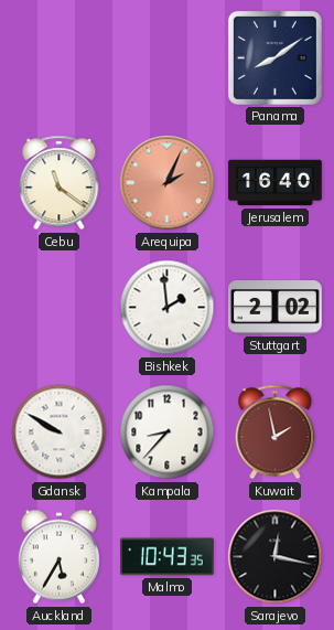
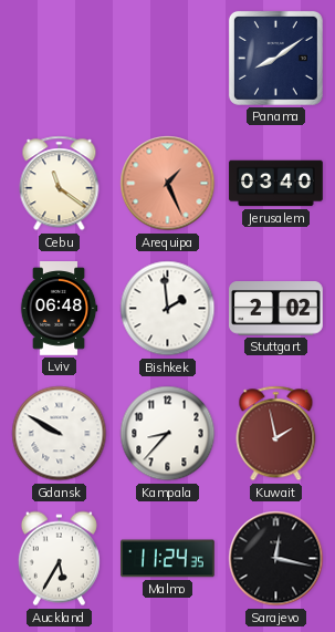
Arequipa: 2:04 -> 1:26
Jerusalem: 16:40 -> 03:40
Lviv: none -> 06:48
Malmo: 10:43 -> 11:24
